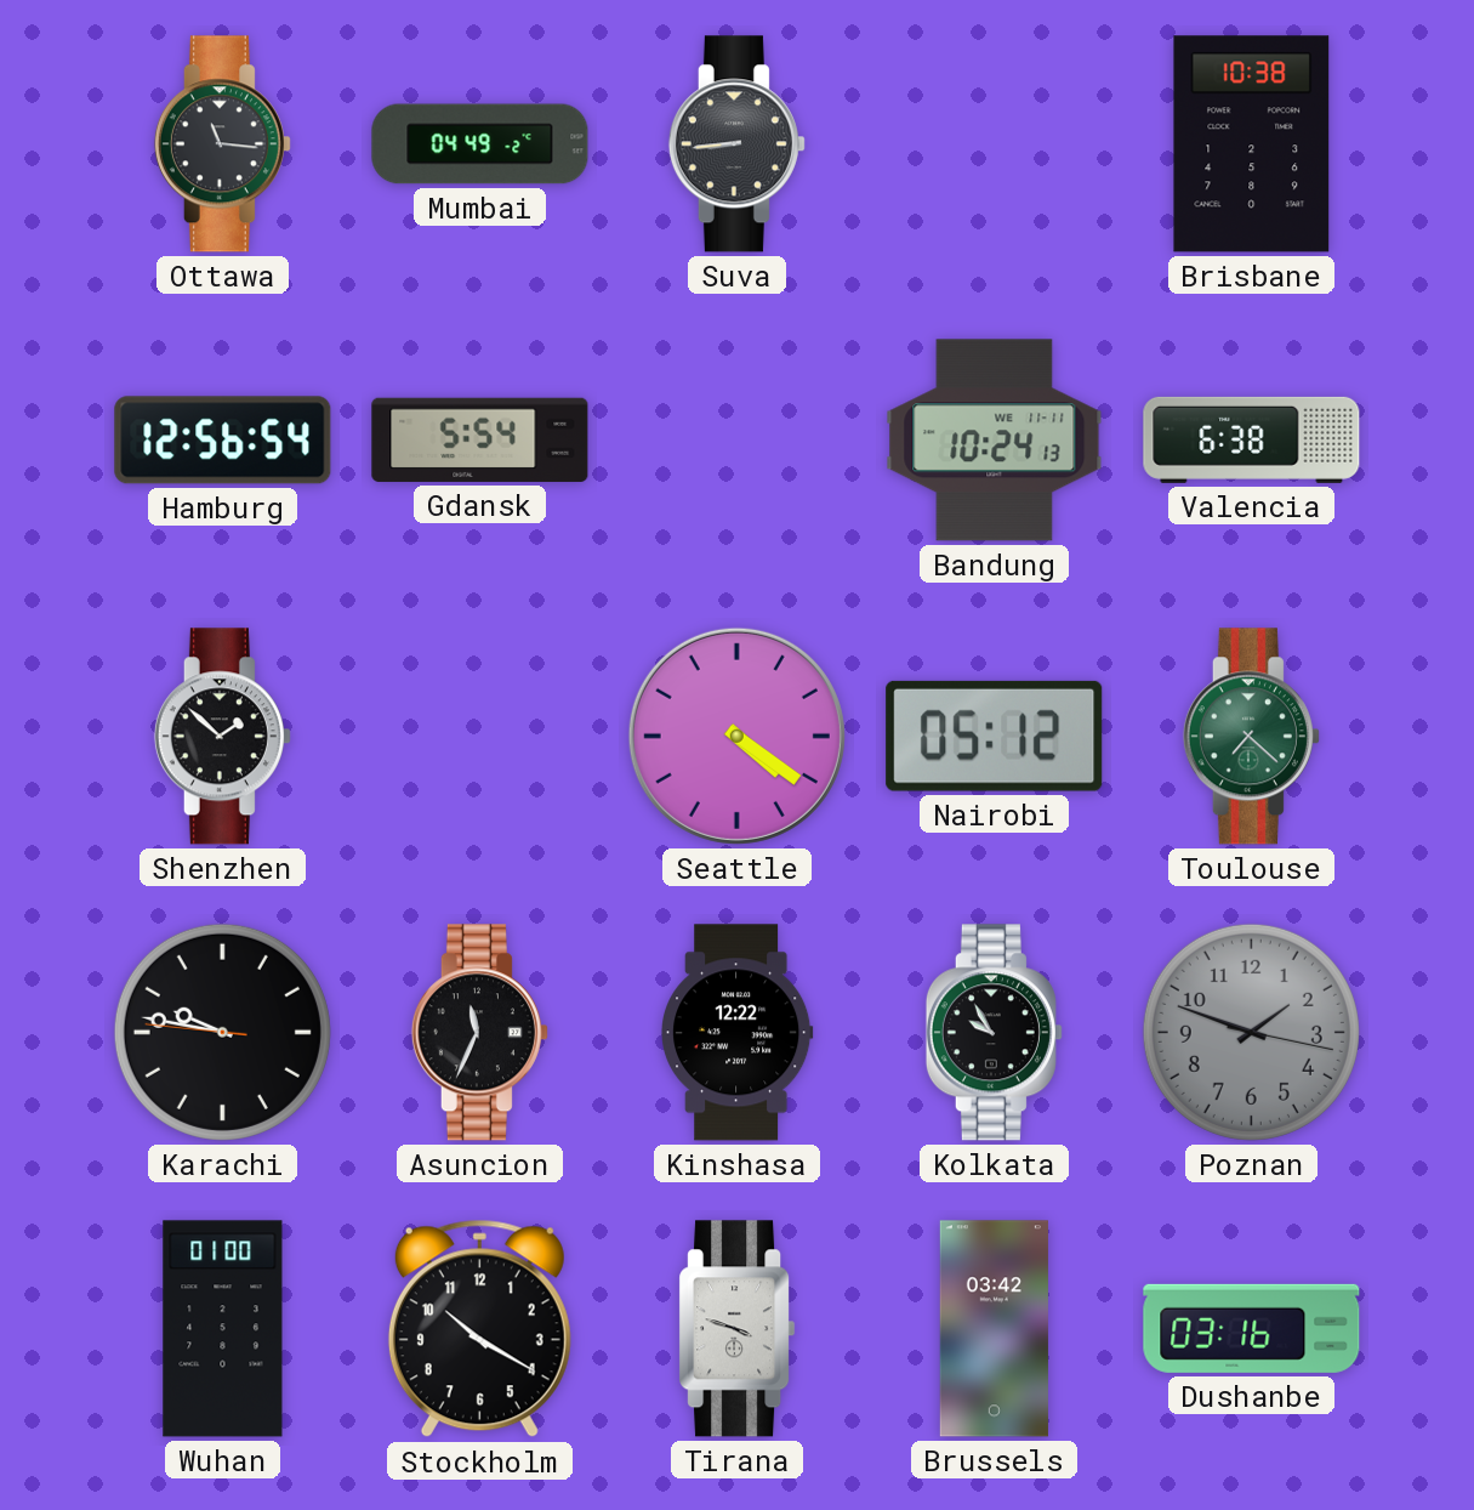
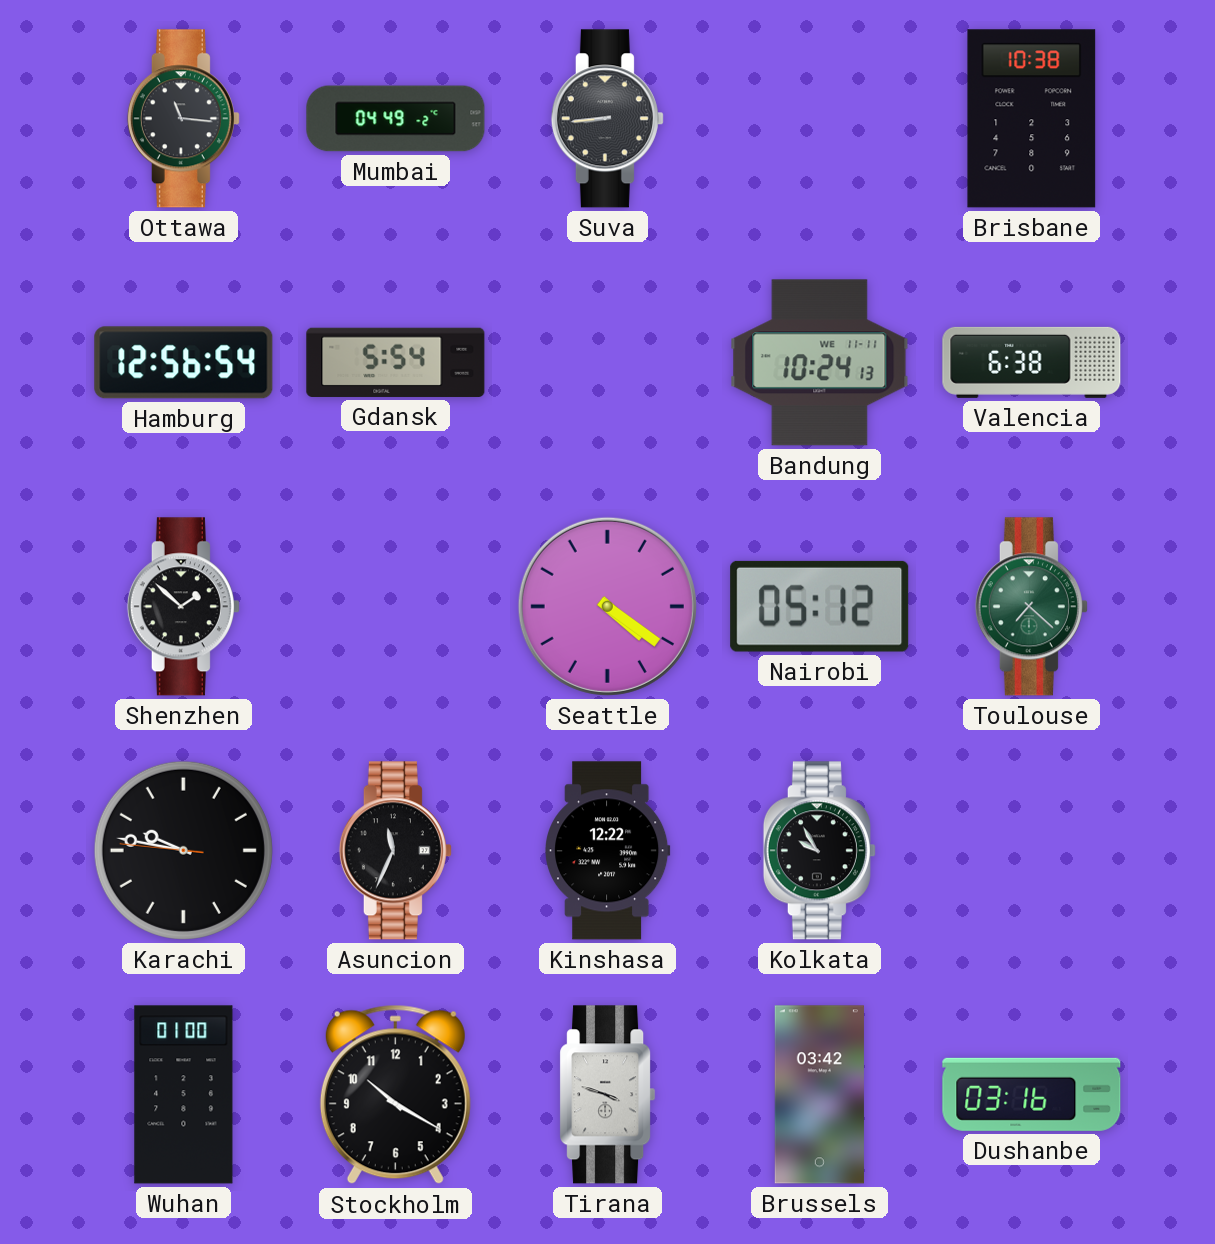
Poznan: 1:48 -> none
